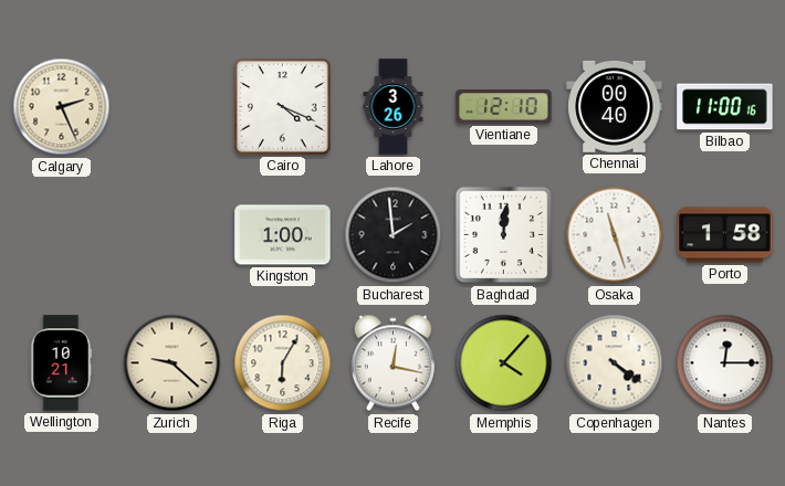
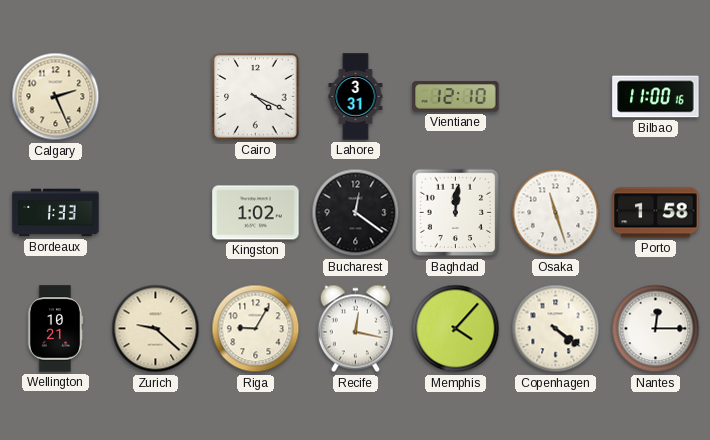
Lahore: 3:26 -> 3:31
Chennai: 00:40 -> none
Bordeaux: none -> 1:33
Kingston: 1:00 -> 1:02
Bucharest: 1:59 -> 12:21
Riga: 6:05 -> 9:05
